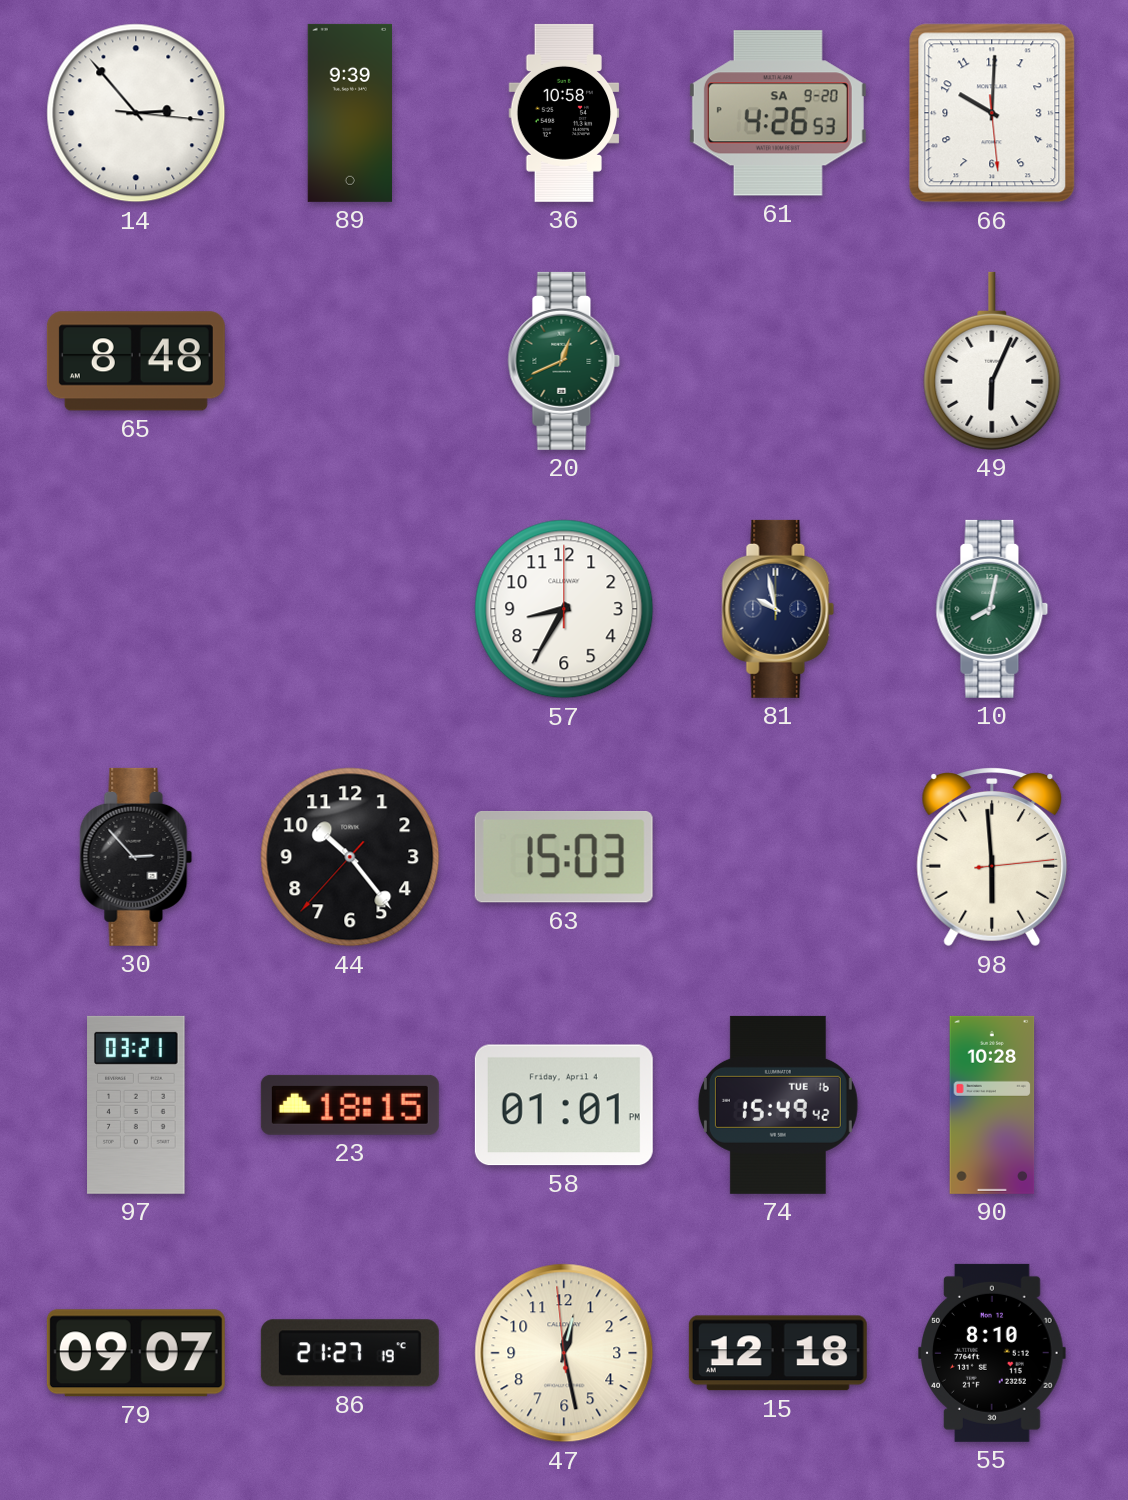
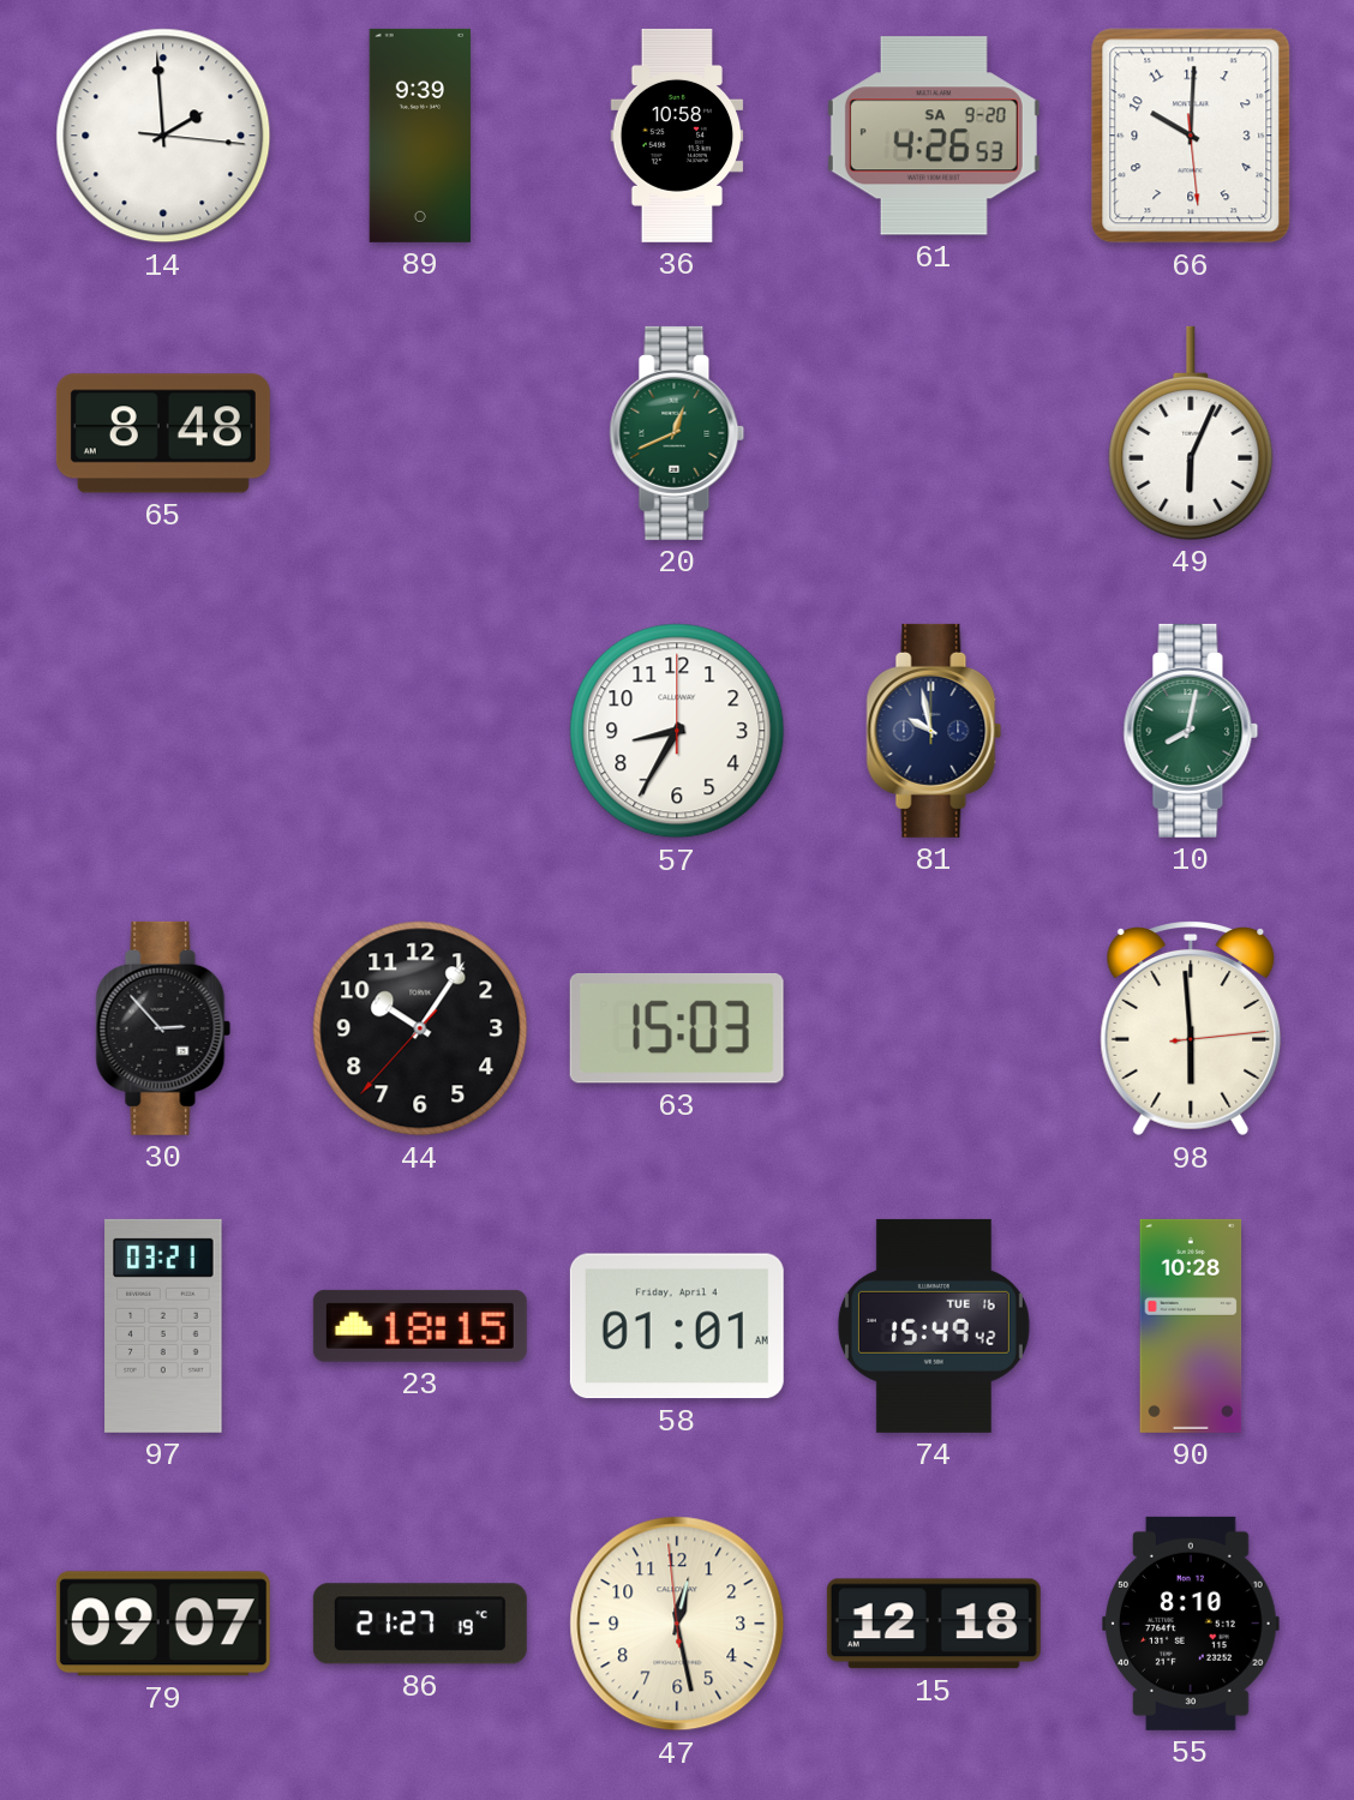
14: 2:53 -> 1:59
44: 10:23 -> 10:05
58: 01:01 PM -> 01:01 AM
